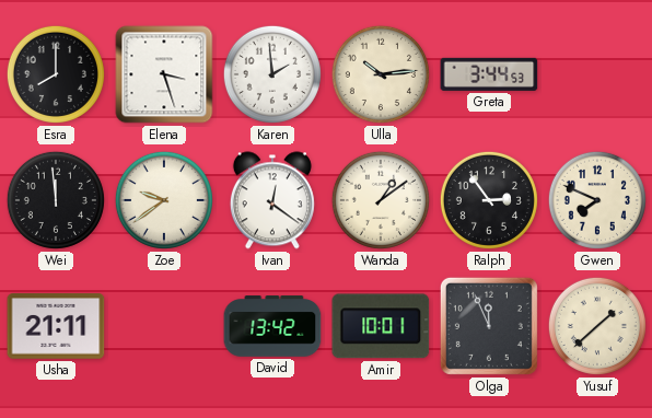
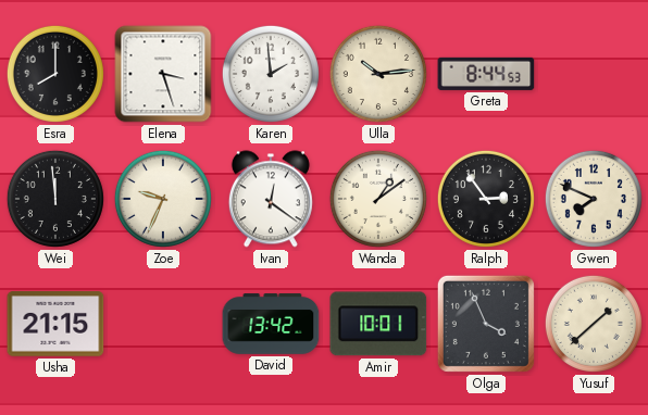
Greta: 3:44 -> 8:44
Zoe: 9:39 -> 9:34
Usha: 21:11 -> 21:15
Olga: 11:56 -> 3:56
